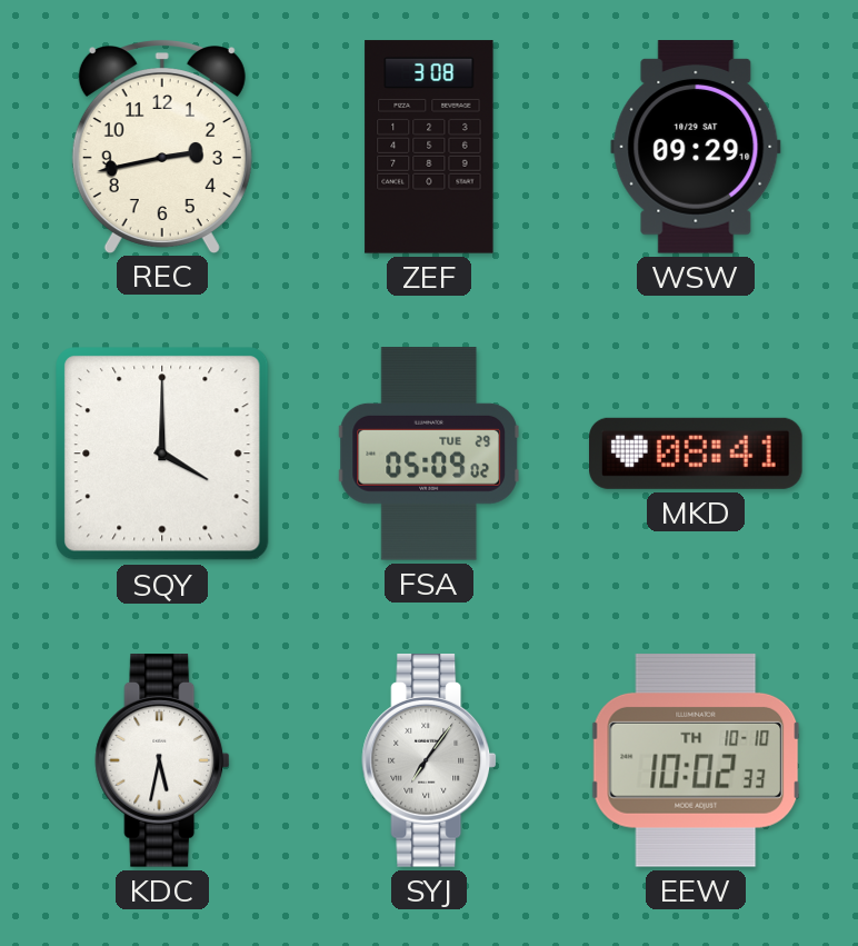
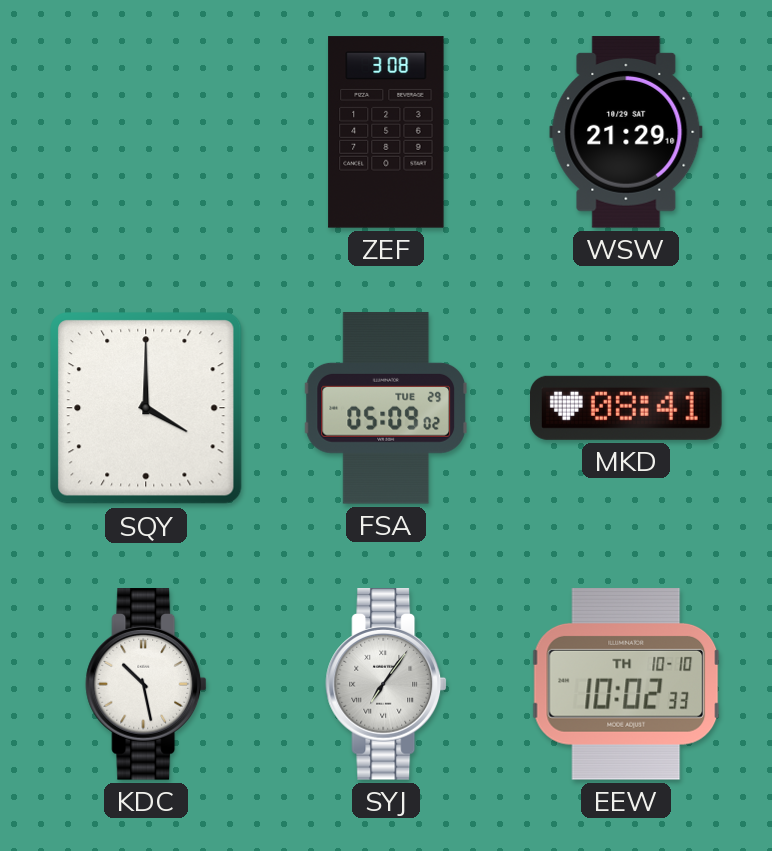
REC: 2:43 -> none
WSW: 09:29 -> 21:29
KDC: 5:32 -> 10:28
